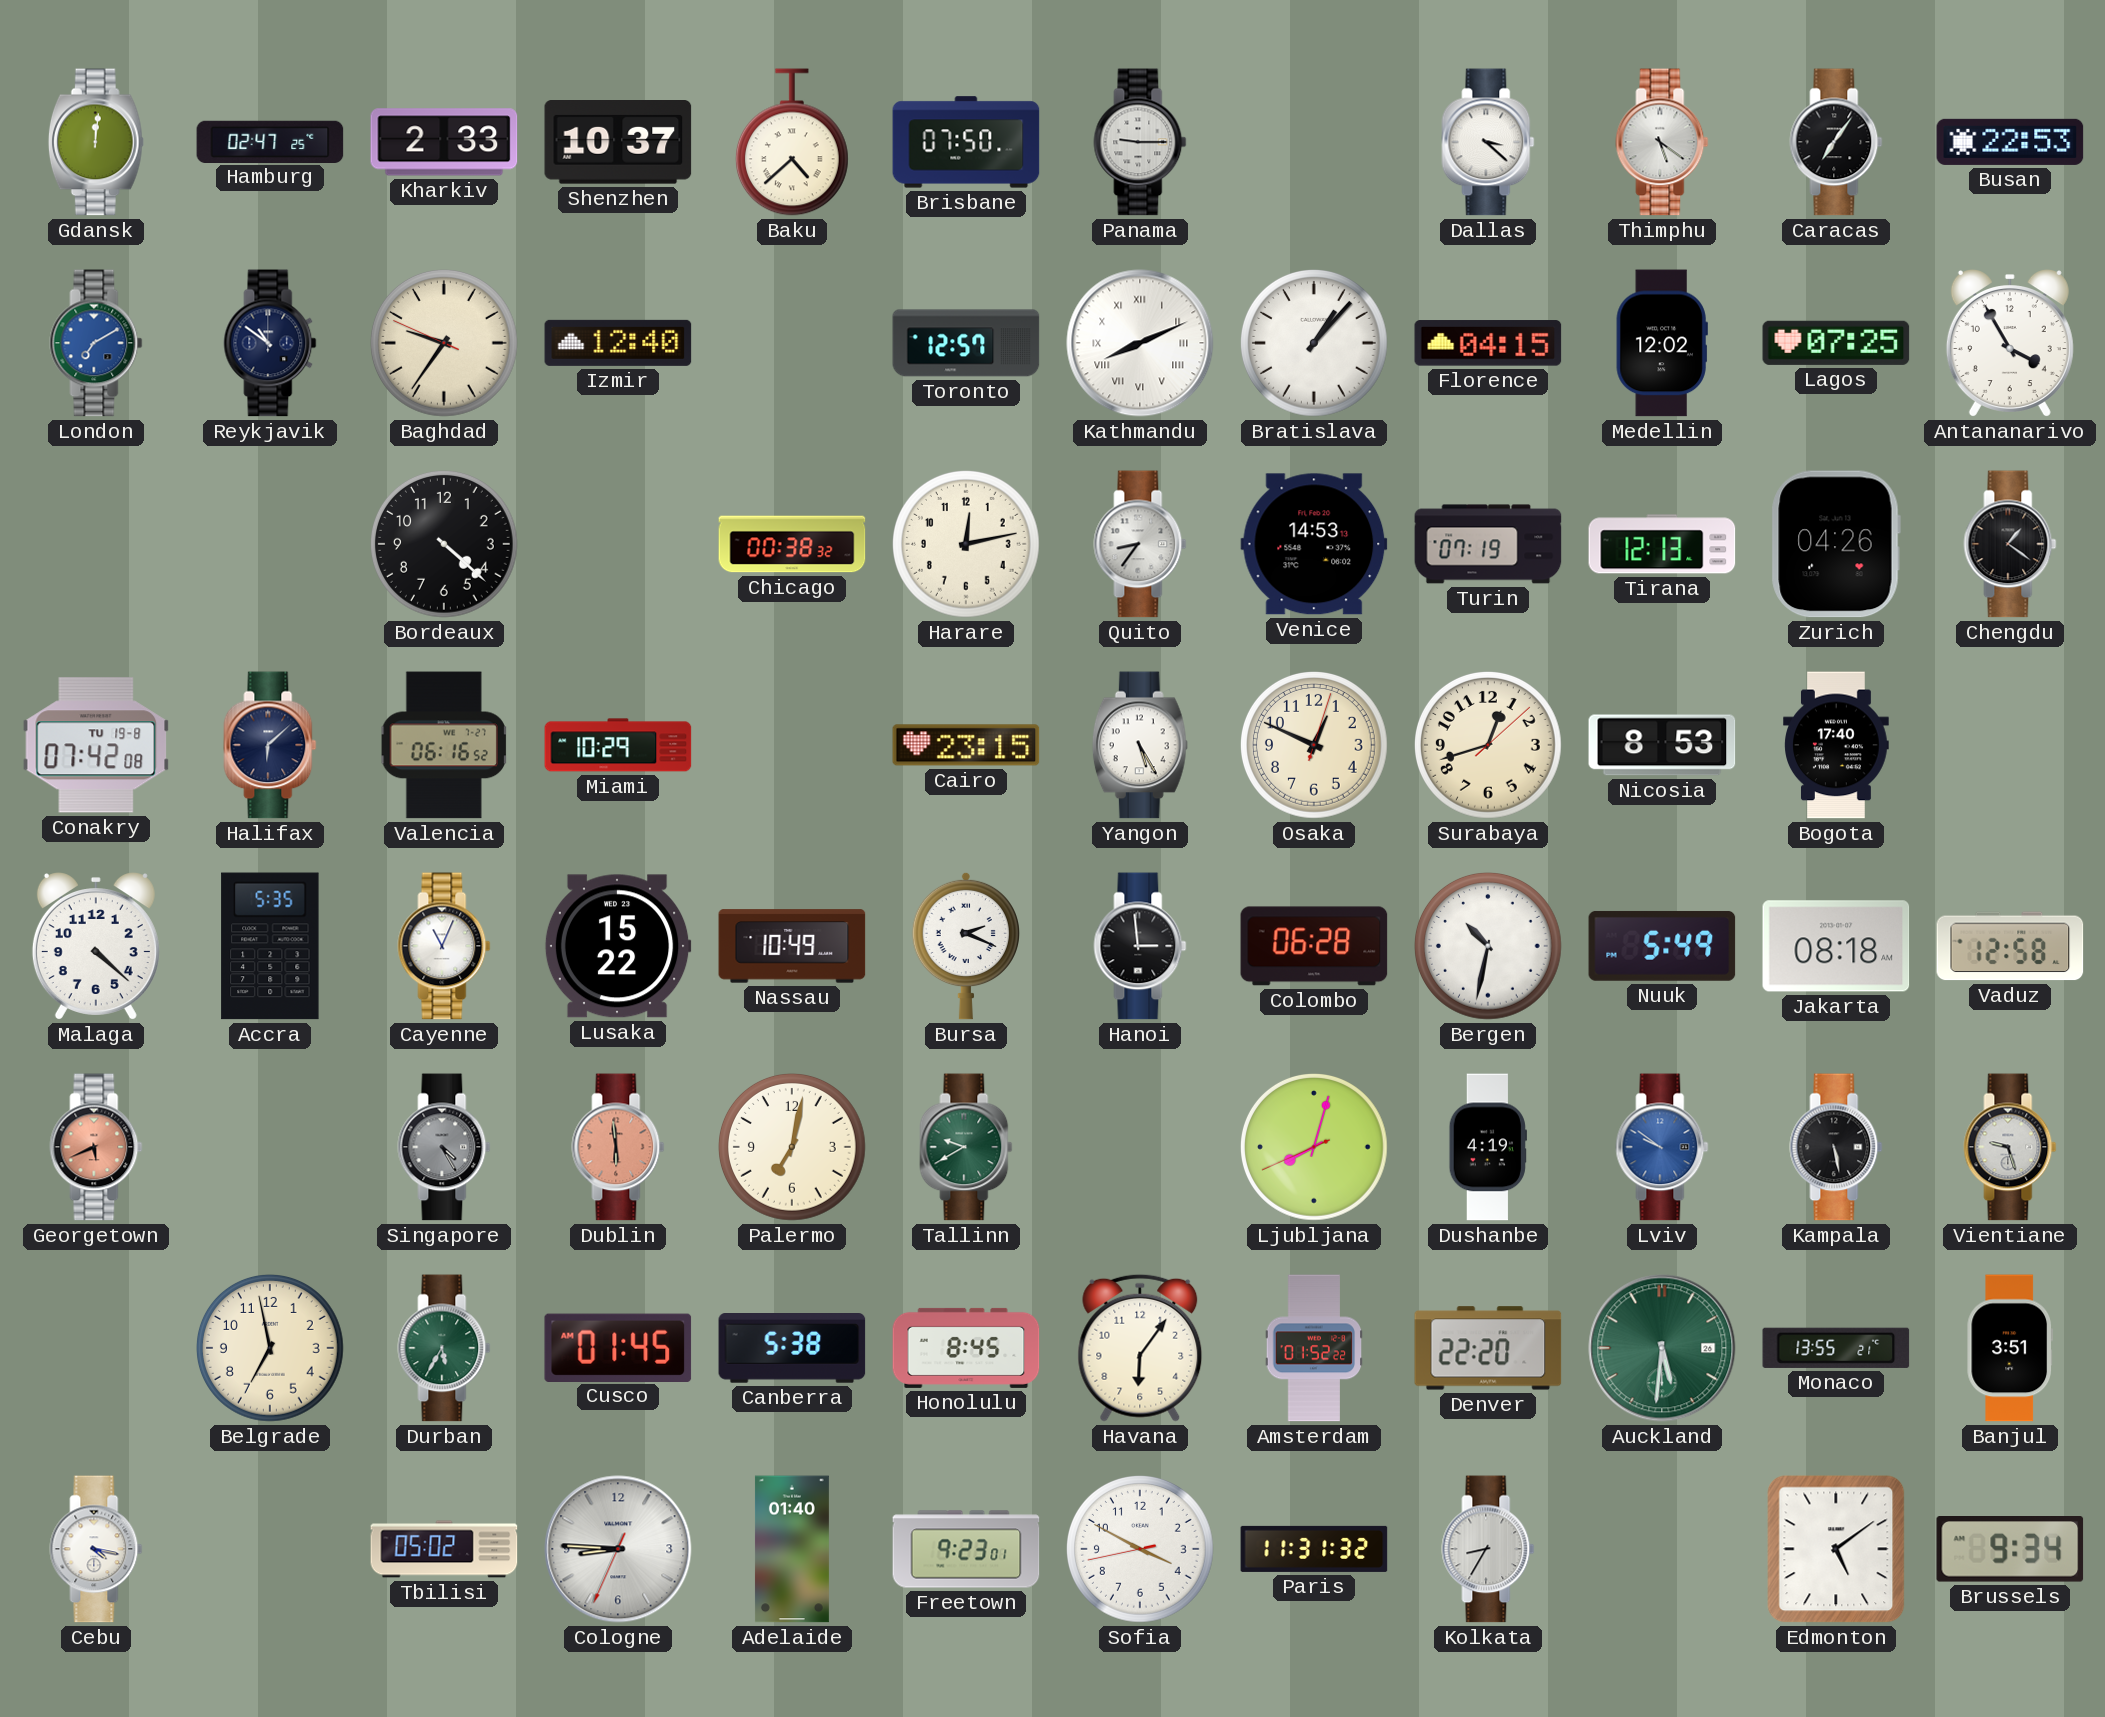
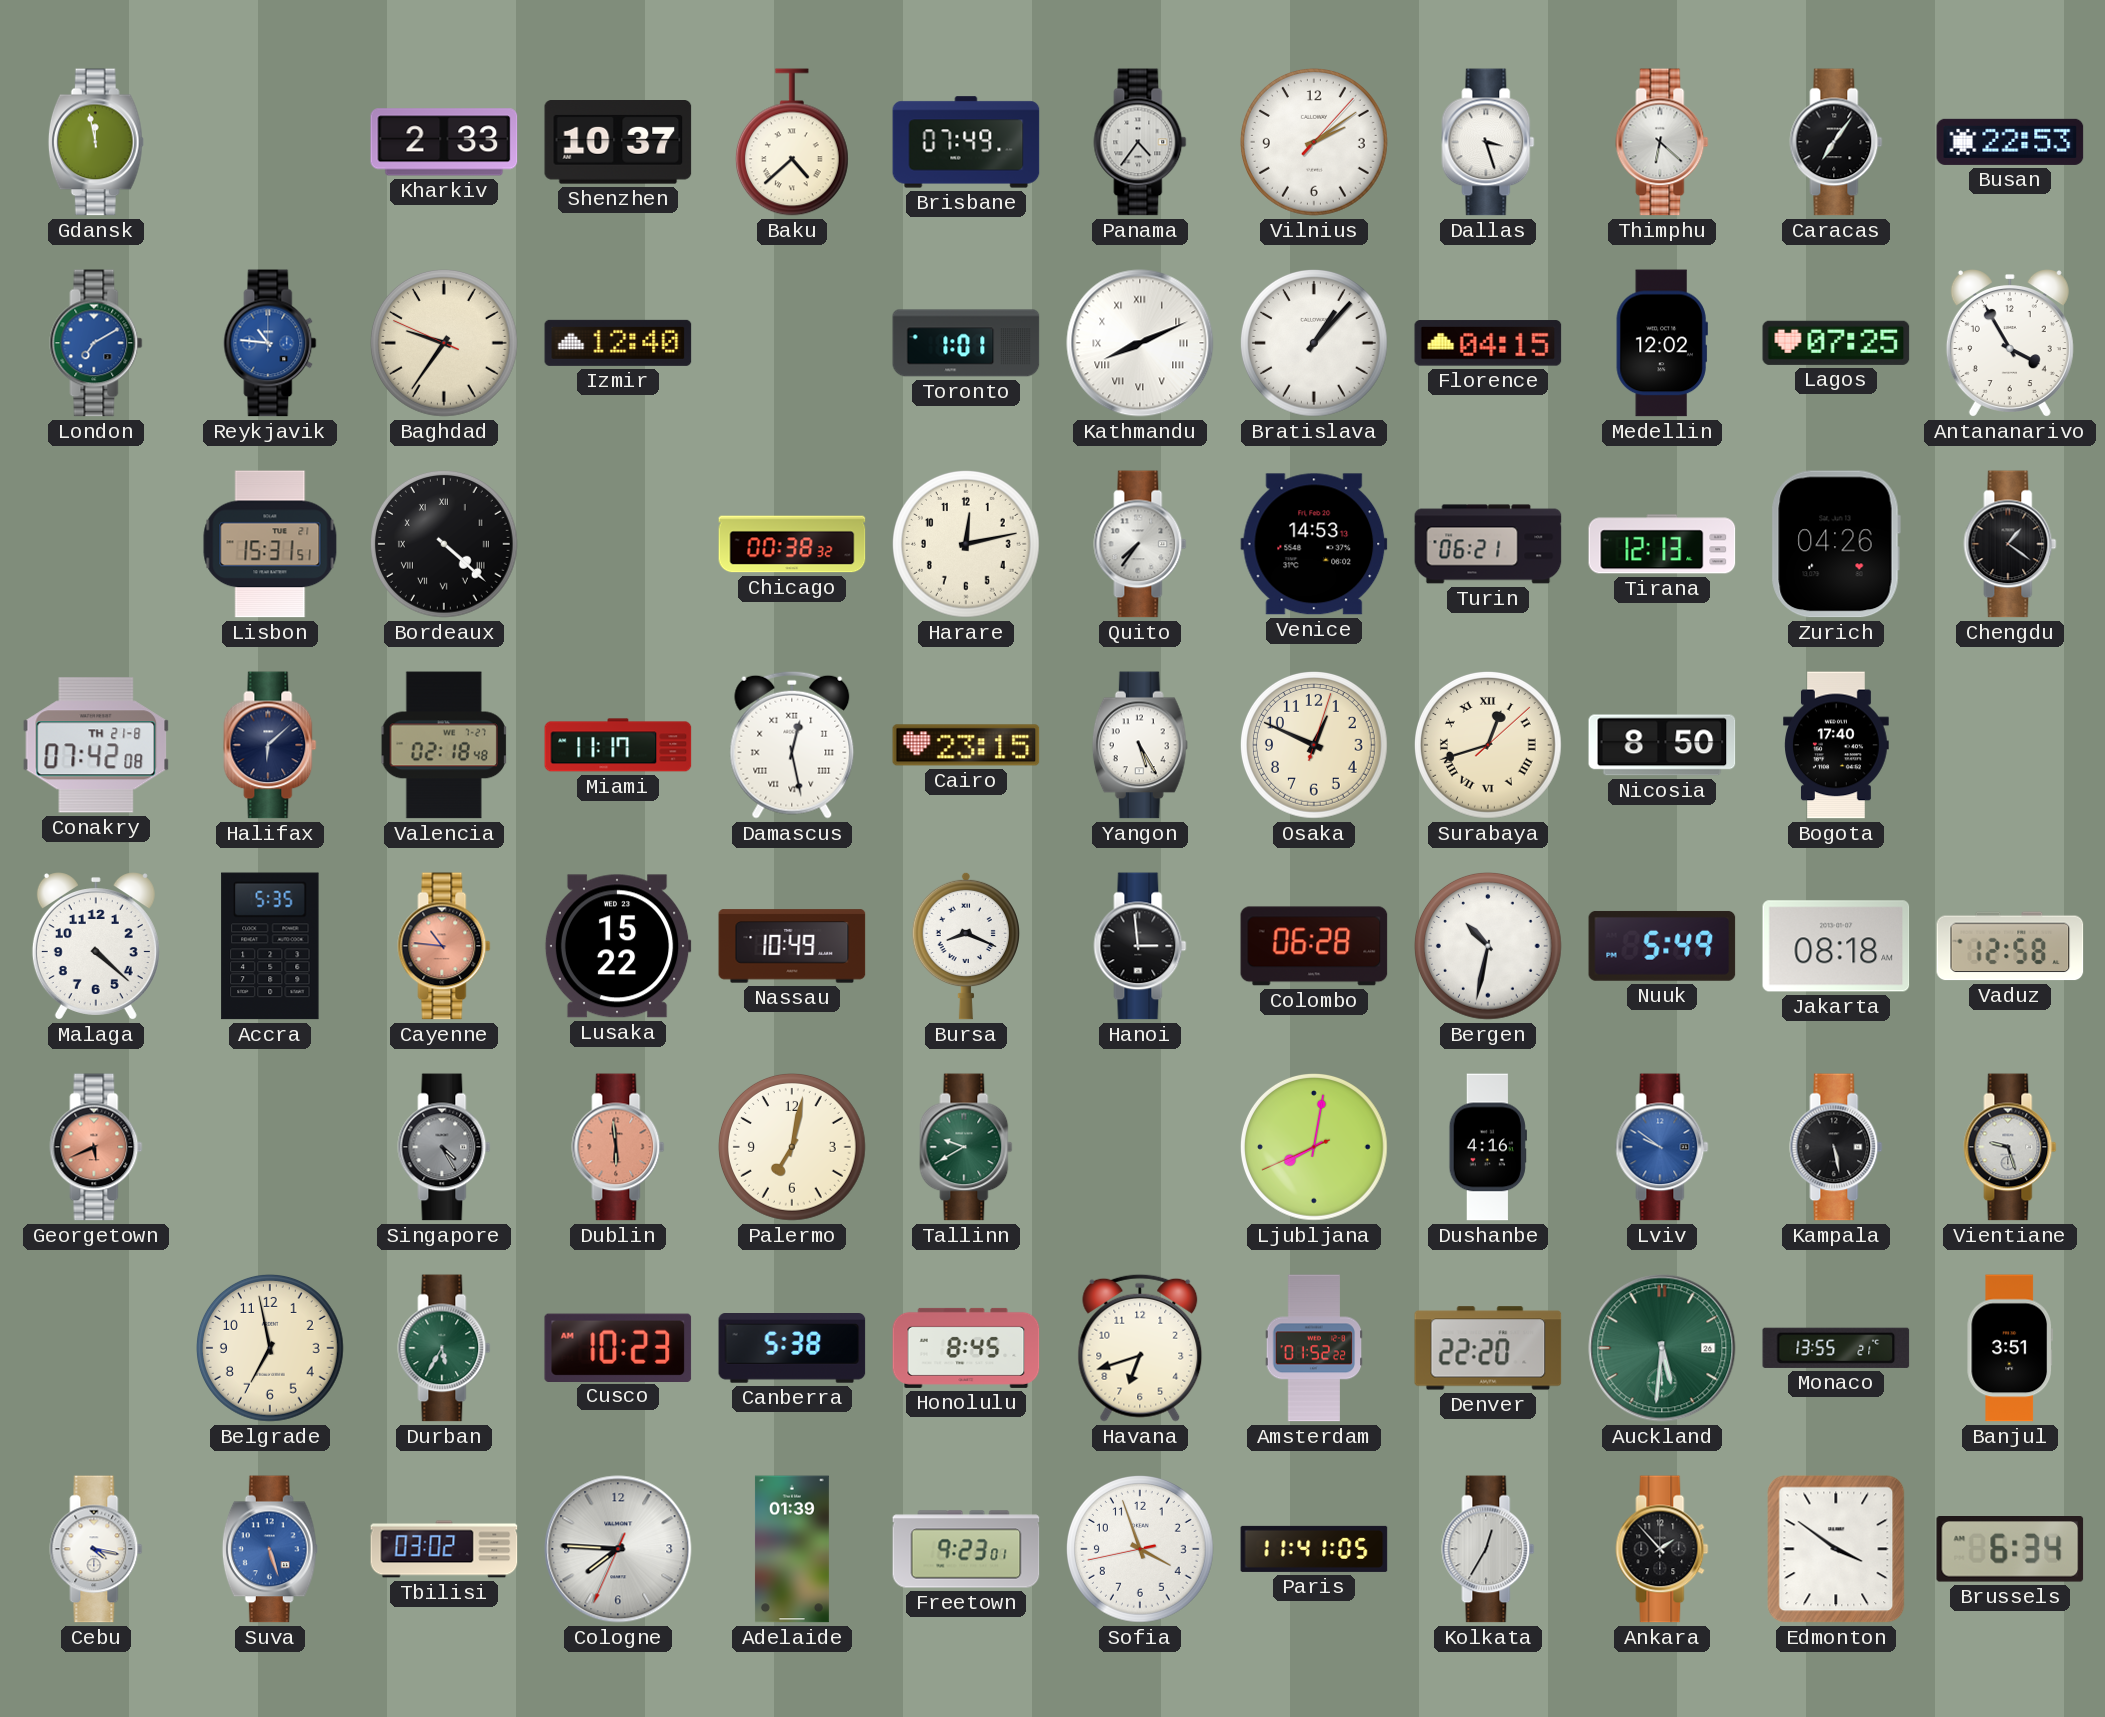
Gdansk: 12:01 -> 11:58
Hamburg: 02:47 -> none
Brisbane: 07:50 -> 07:49
Panama: 9:15 -> 4:36
Vilnius: none -> 2:09
Dallas: 3:22 -> 3:27
Thimphu: 5:21 -> 6:22
Reykjavik: 10:51 -> 10:46
Reykjavik dial: navy -> blue
Toronto: 12:57 -> 1:01
Lisbon: none -> 15:31
Bordeaux numerals: Arabic -> Roman
Quito: 8:36 -> 7:36
Turin: 07:19 -> 06:21
Conakry date: TU 19-8 -> TH 21-8
Valencia: 06:16 -> 02:18
Miami: 10:29 -> 11:17
Damascus: none -> 12:28
Surabaya numerals: Arabic -> Roman
Nicosia: 8:53 -> 8:50
Cayenne: 11:04 -> 10:46
Cayenne dial: white -> salmon
Bursa: 2:19 -> 8:19
Ljubljana: 8:02 -> 8:01
Dushanbe: 4:19 -> 4:16
Cusco: 01:45 -> 10:23
Havana: 6:06 -> 6:42
Suva: none -> 5:27
Tbilisi: 05:02 -> 03:02
Cologne: 8:45 -> 7:45
Adelaide: 01:40 -> 01:39
Sofia: 3:49 -> 3:56
Paris: 11:31 -> 11:41
Kolkata: 8:35 -> 12:35
Ankara: none -> 1:53
Edmonton: 5:09 -> 3:51
Brussels: 9:34 -> 6:34
